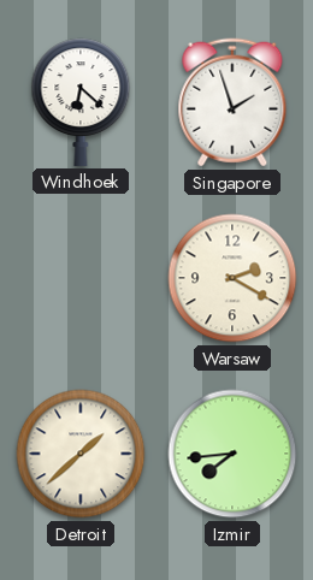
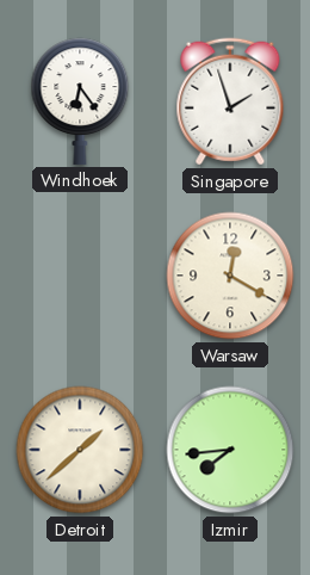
Windhoek: 6:22 -> 6:24
Warsaw: 2:20 -> 12:20
